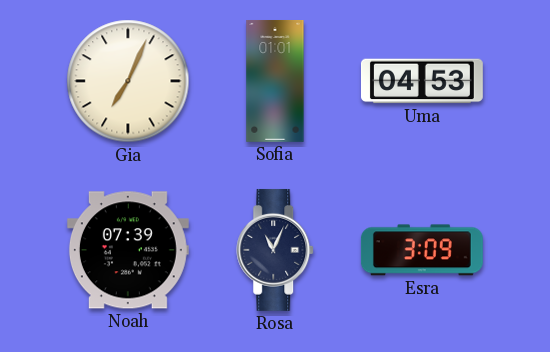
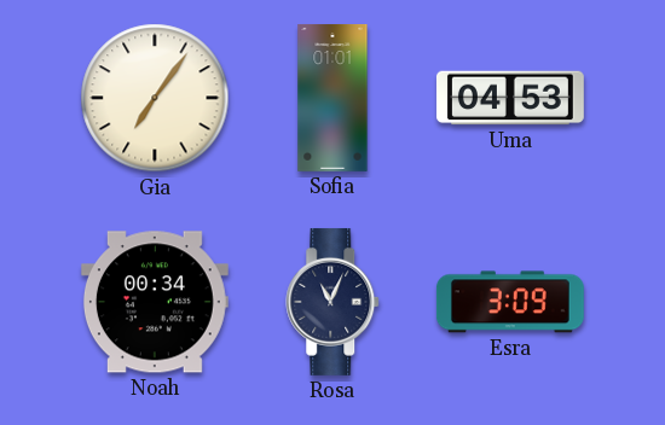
Gia: 7:04 -> 7:06
Noah: 07:39 -> 00:34
